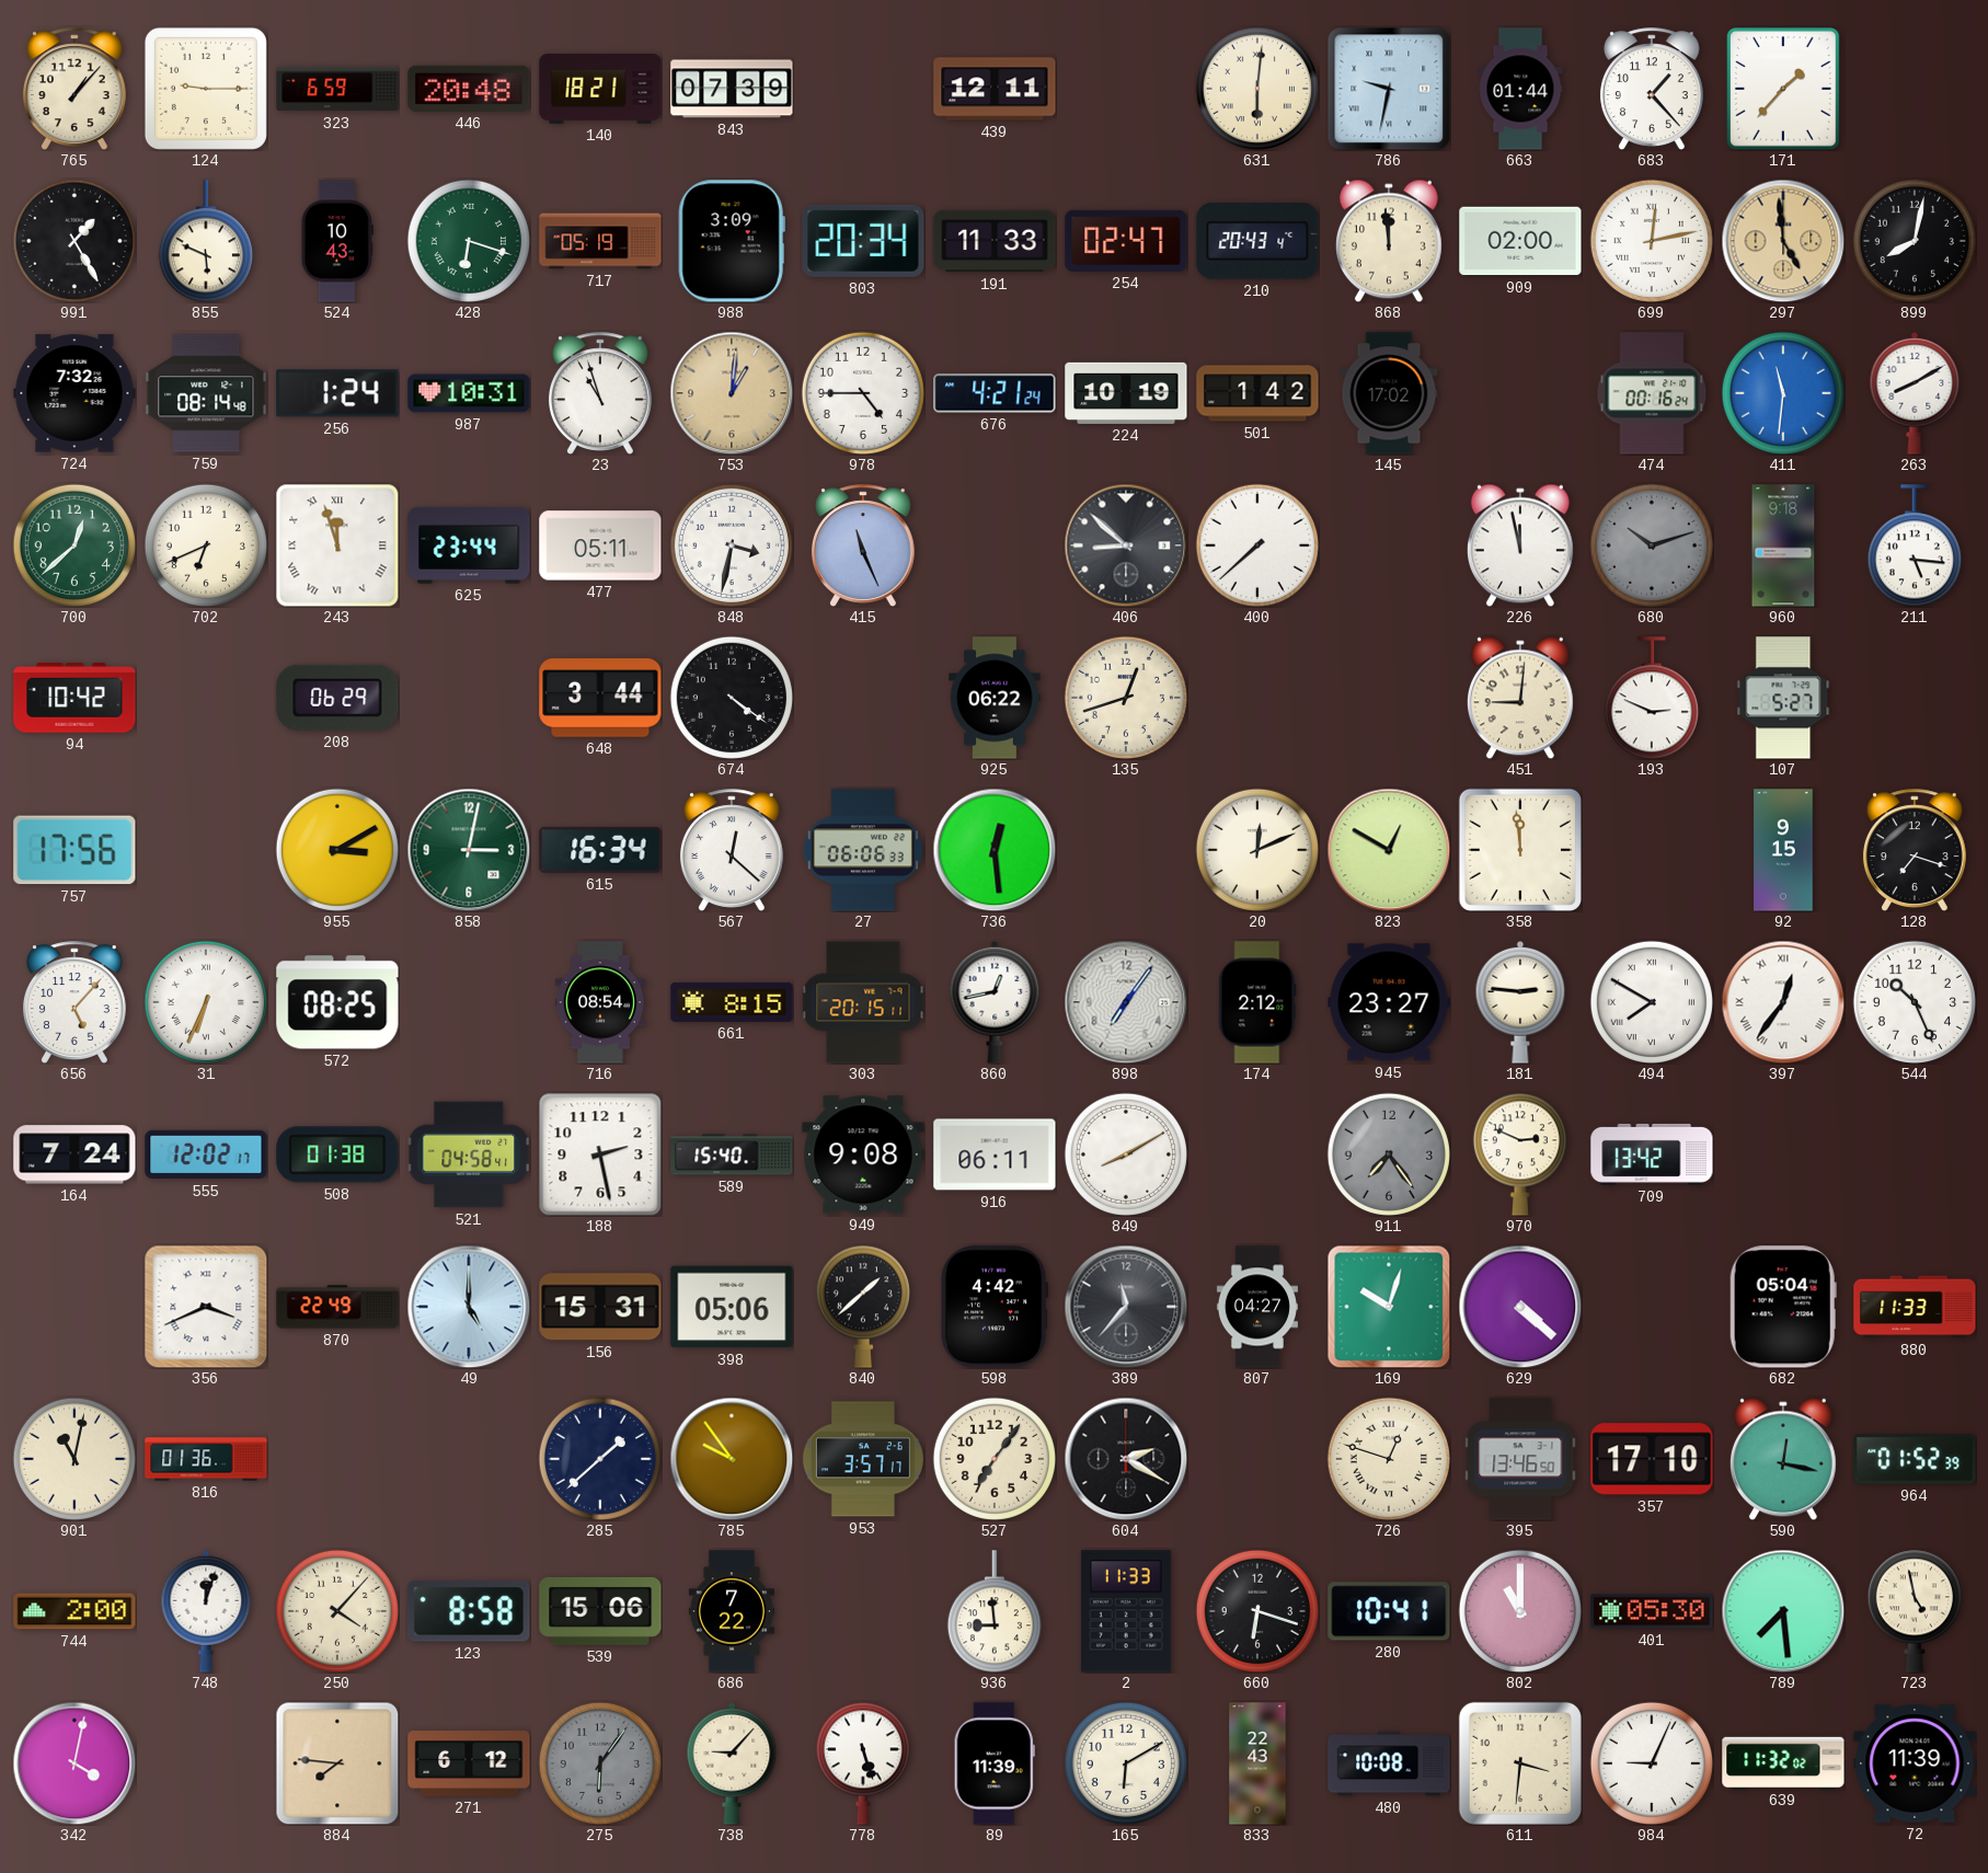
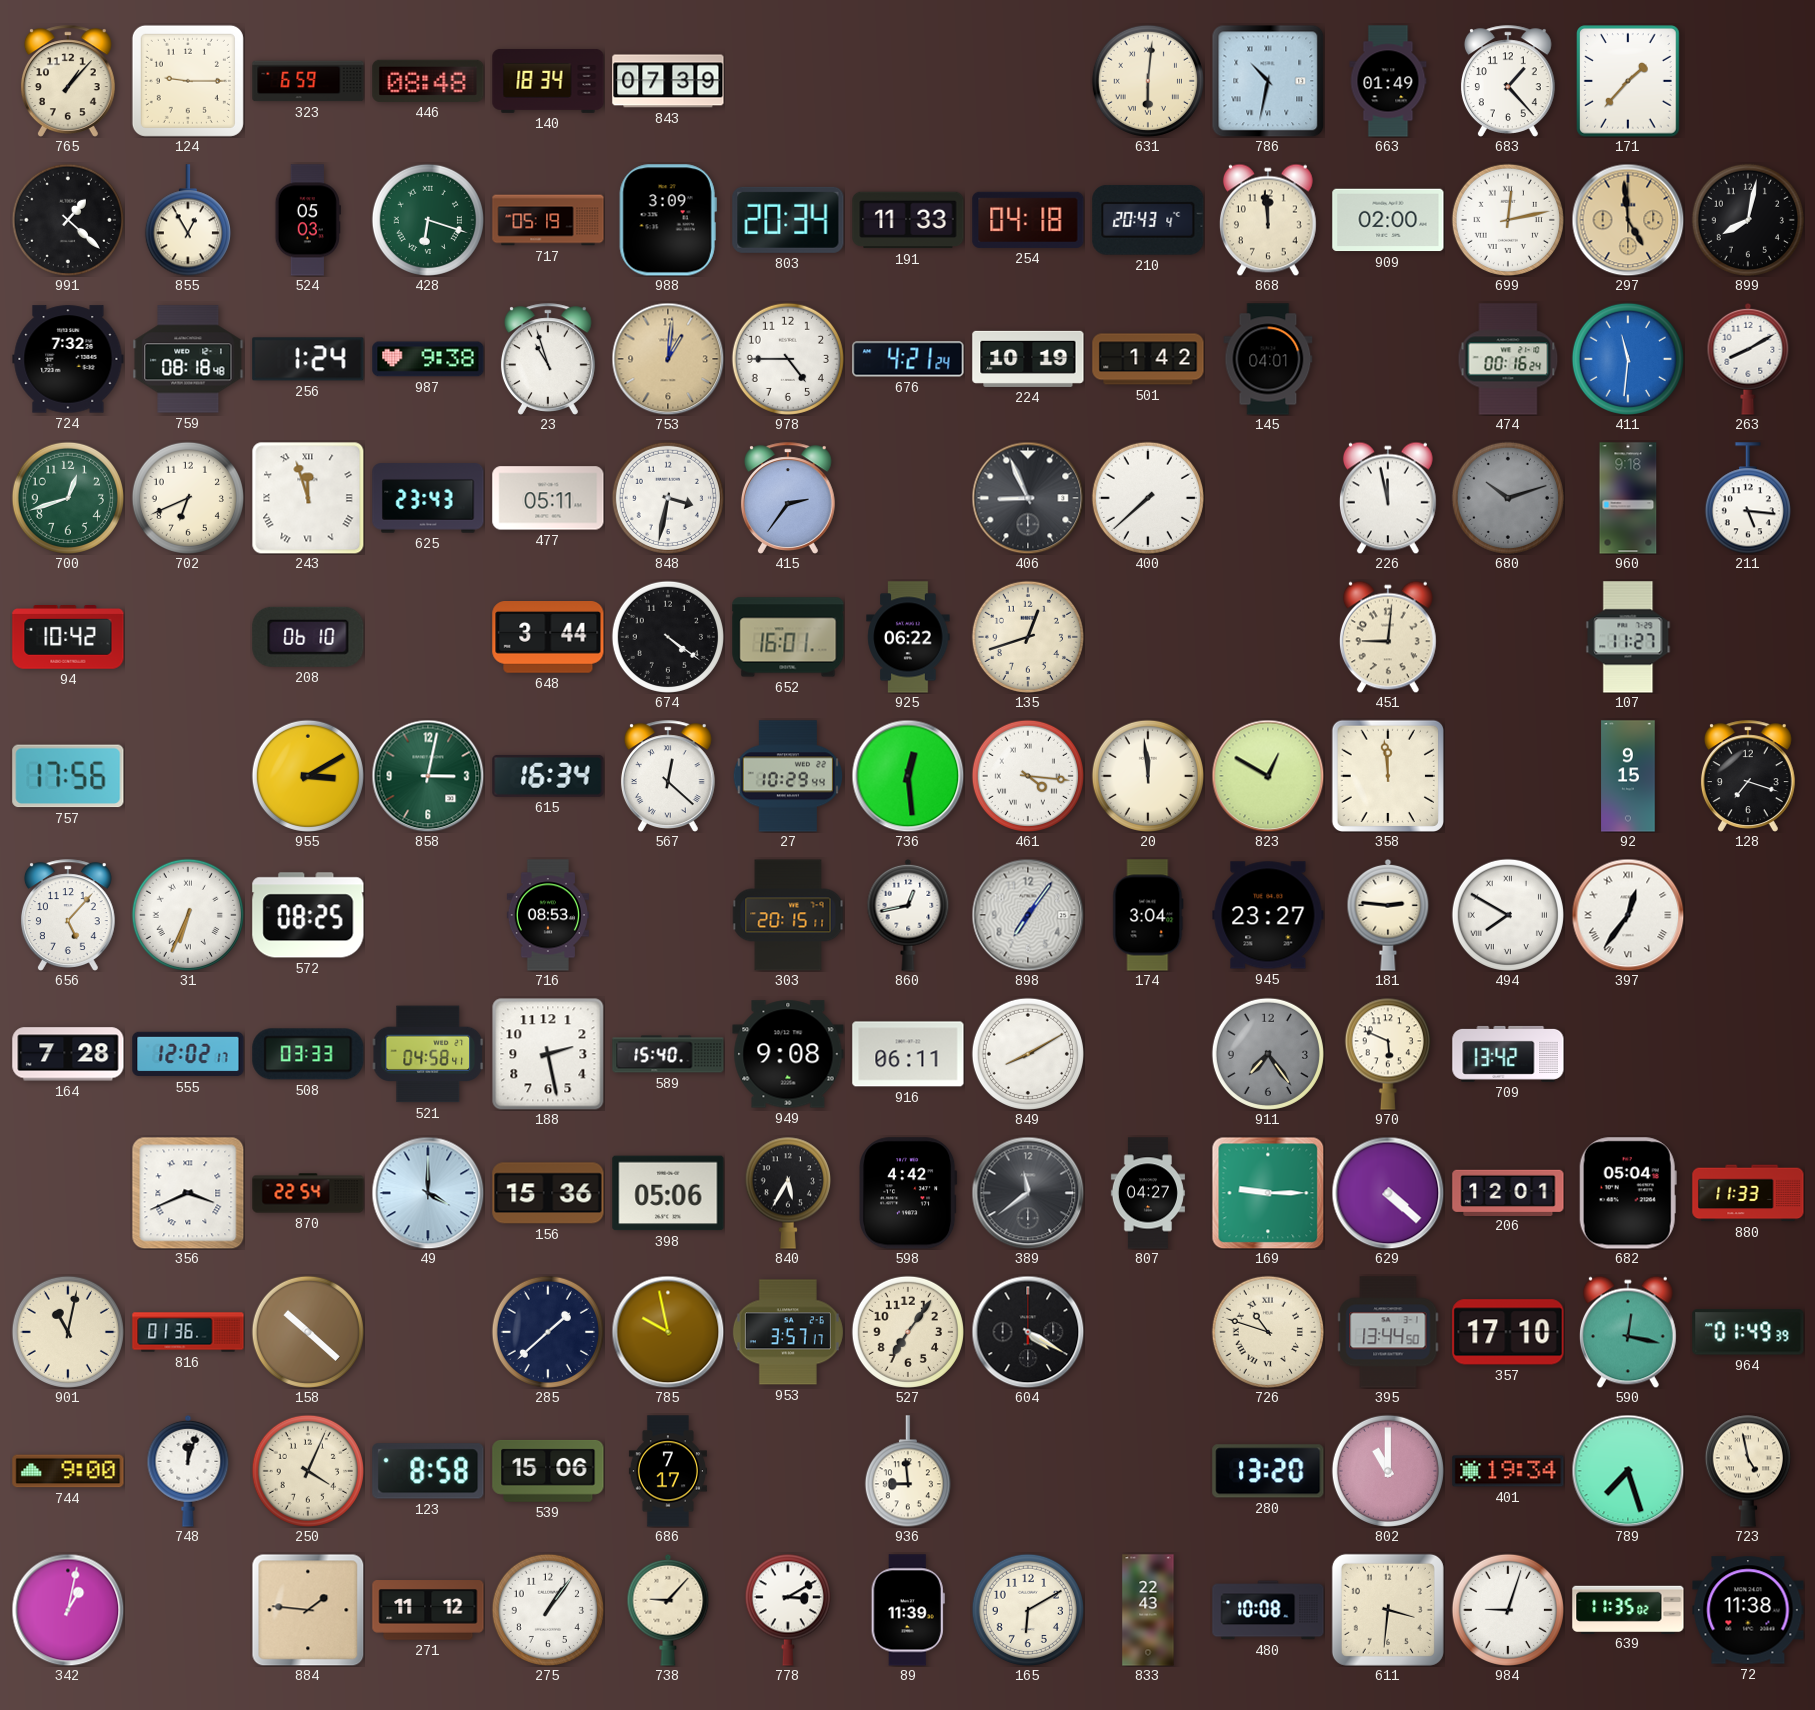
446: 20:48 -> 08:48
140: 18:21 -> 18:34
439: 12:11 -> none
786: 9:32 -> 10:32
663: 01:44 -> 01:49
991: 1:25 -> 1:22
855: 5:49 -> 12:55
524: 10:43 -> 05:03
254: 02:47 -> 04:18
759: 08:14 -> 08:18
987: 10:31 -> 9:38
145: 17:02 -> 04:01
700: 12:38 -> 12:42
625: 23:44 -> 23:43
415: 11:26 -> 2:36
406: 8:52 -> 8:56
208: 06:29 -> 06:10
652: none -> 16:01
193: 2:49 -> none
107: 5:27 -> 11:27
27: 06:06 -> 10:29
461: none -> 4:16
20: 12:11 -> 11:59
716: 08:54 -> 08:53
661: 8:15 -> none
174: 2:12 -> 3:04
544: 10:26 -> none
164: 7:24 -> 7:28
508: 01:38 -> 03:33
970: 2:49 -> 5:49
870: 22:49 -> 22:54
49: 5:00 -> 4:00
156: 15:31 -> 15:36
840: 1:38 -> 5:35
389: 11:37 -> 11:39
169: 10:03 -> 9:15
206: none -> 12:01
158: none -> 10:22
785: 9:54 -> 9:58
604: 2:20 -> 4:20
726: 12:48 -> 10:48
395: 13:46 -> 13:44
964: 01:52 -> 01:49
744: 2:00 -> 9:00
250: 4:07 -> 4:04
686: 7:22 -> 7:17
2: 11:33 -> none
660: 6:18 -> none
280: 10:41 -> 13:20
401: 05:30 -> 19:34
789: 7:29 -> 7:27
342: 4:02 -> 1:02
884: 7:46 -> 1:46
271: 6:12 -> 11:12
275: 6:06 -> 1:06
275 dial: grey -> white
778: 5:27 -> 3:10
984: 9:04 -> 9:03
639: 11:32 -> 11:35
72: 11:39 -> 11:38
